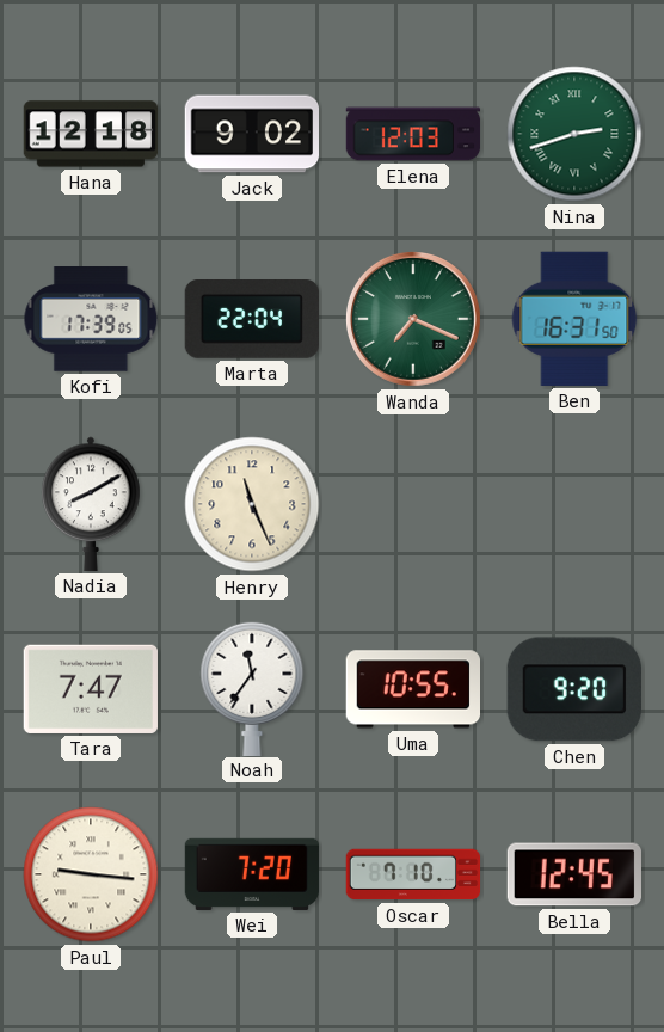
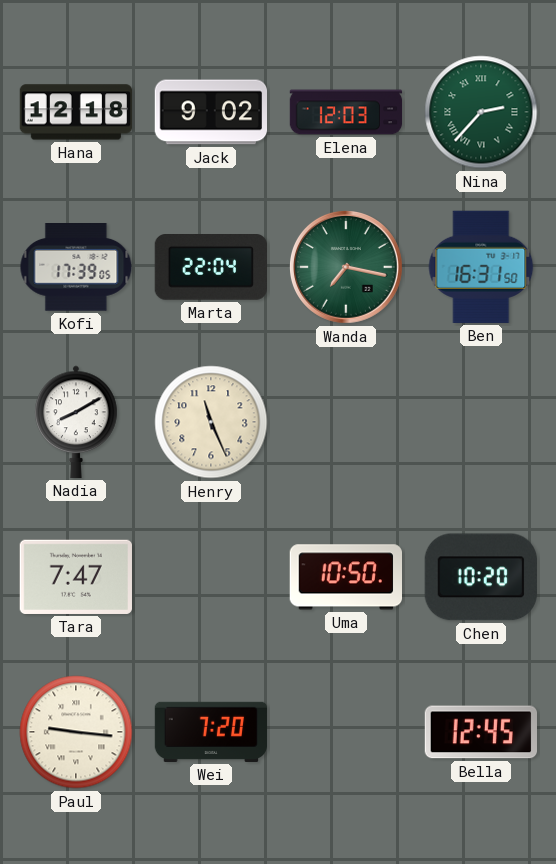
Nina: 2:42 -> 2:37
Wanda: 7:19 -> 7:17
Noah: 11:36 -> none
Uma: 10:55 -> 10:50
Chen: 9:20 -> 10:20
Oscar: 7:10 -> none
